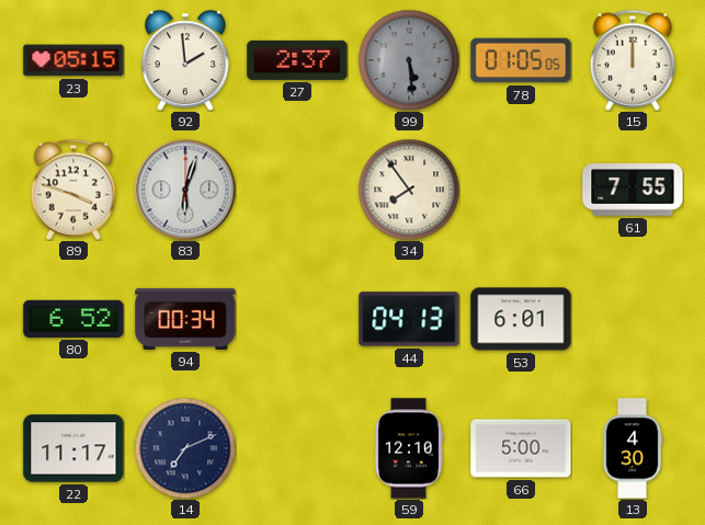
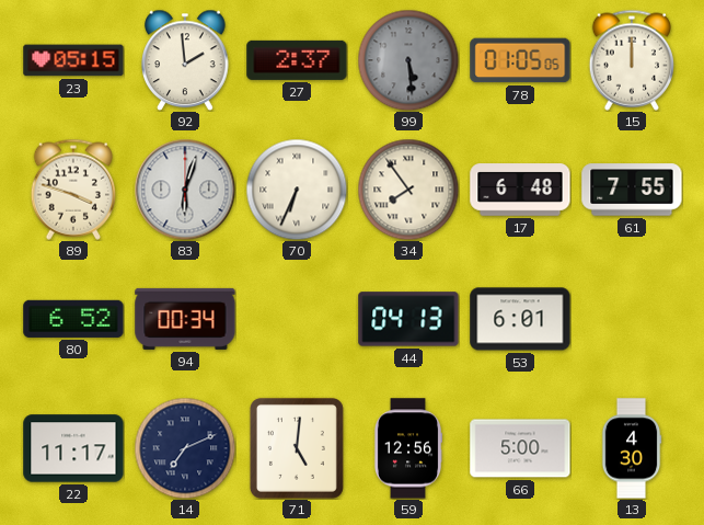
70: none -> 6:34
17: none -> 6:48
71: none -> 5:01
59: 12:10 -> 12:56
